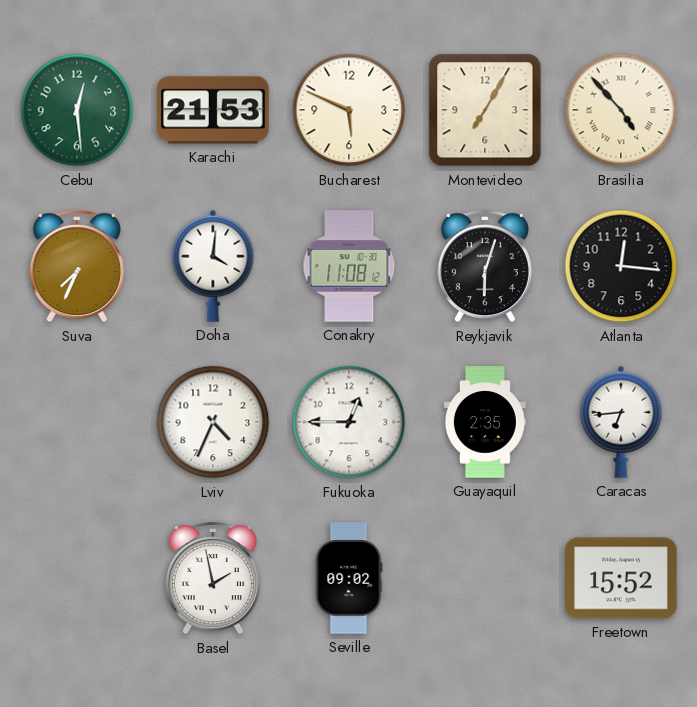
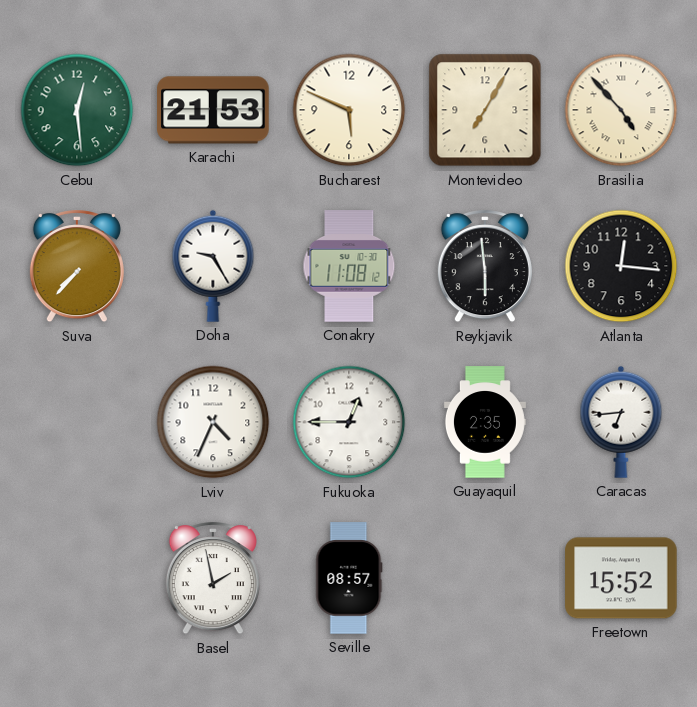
Suva: 7:34 -> 7:37
Doha: 4:01 -> 9:25
Reykjavik: 6:03 -> 5:59
Seville: 09:02 -> 08:57
